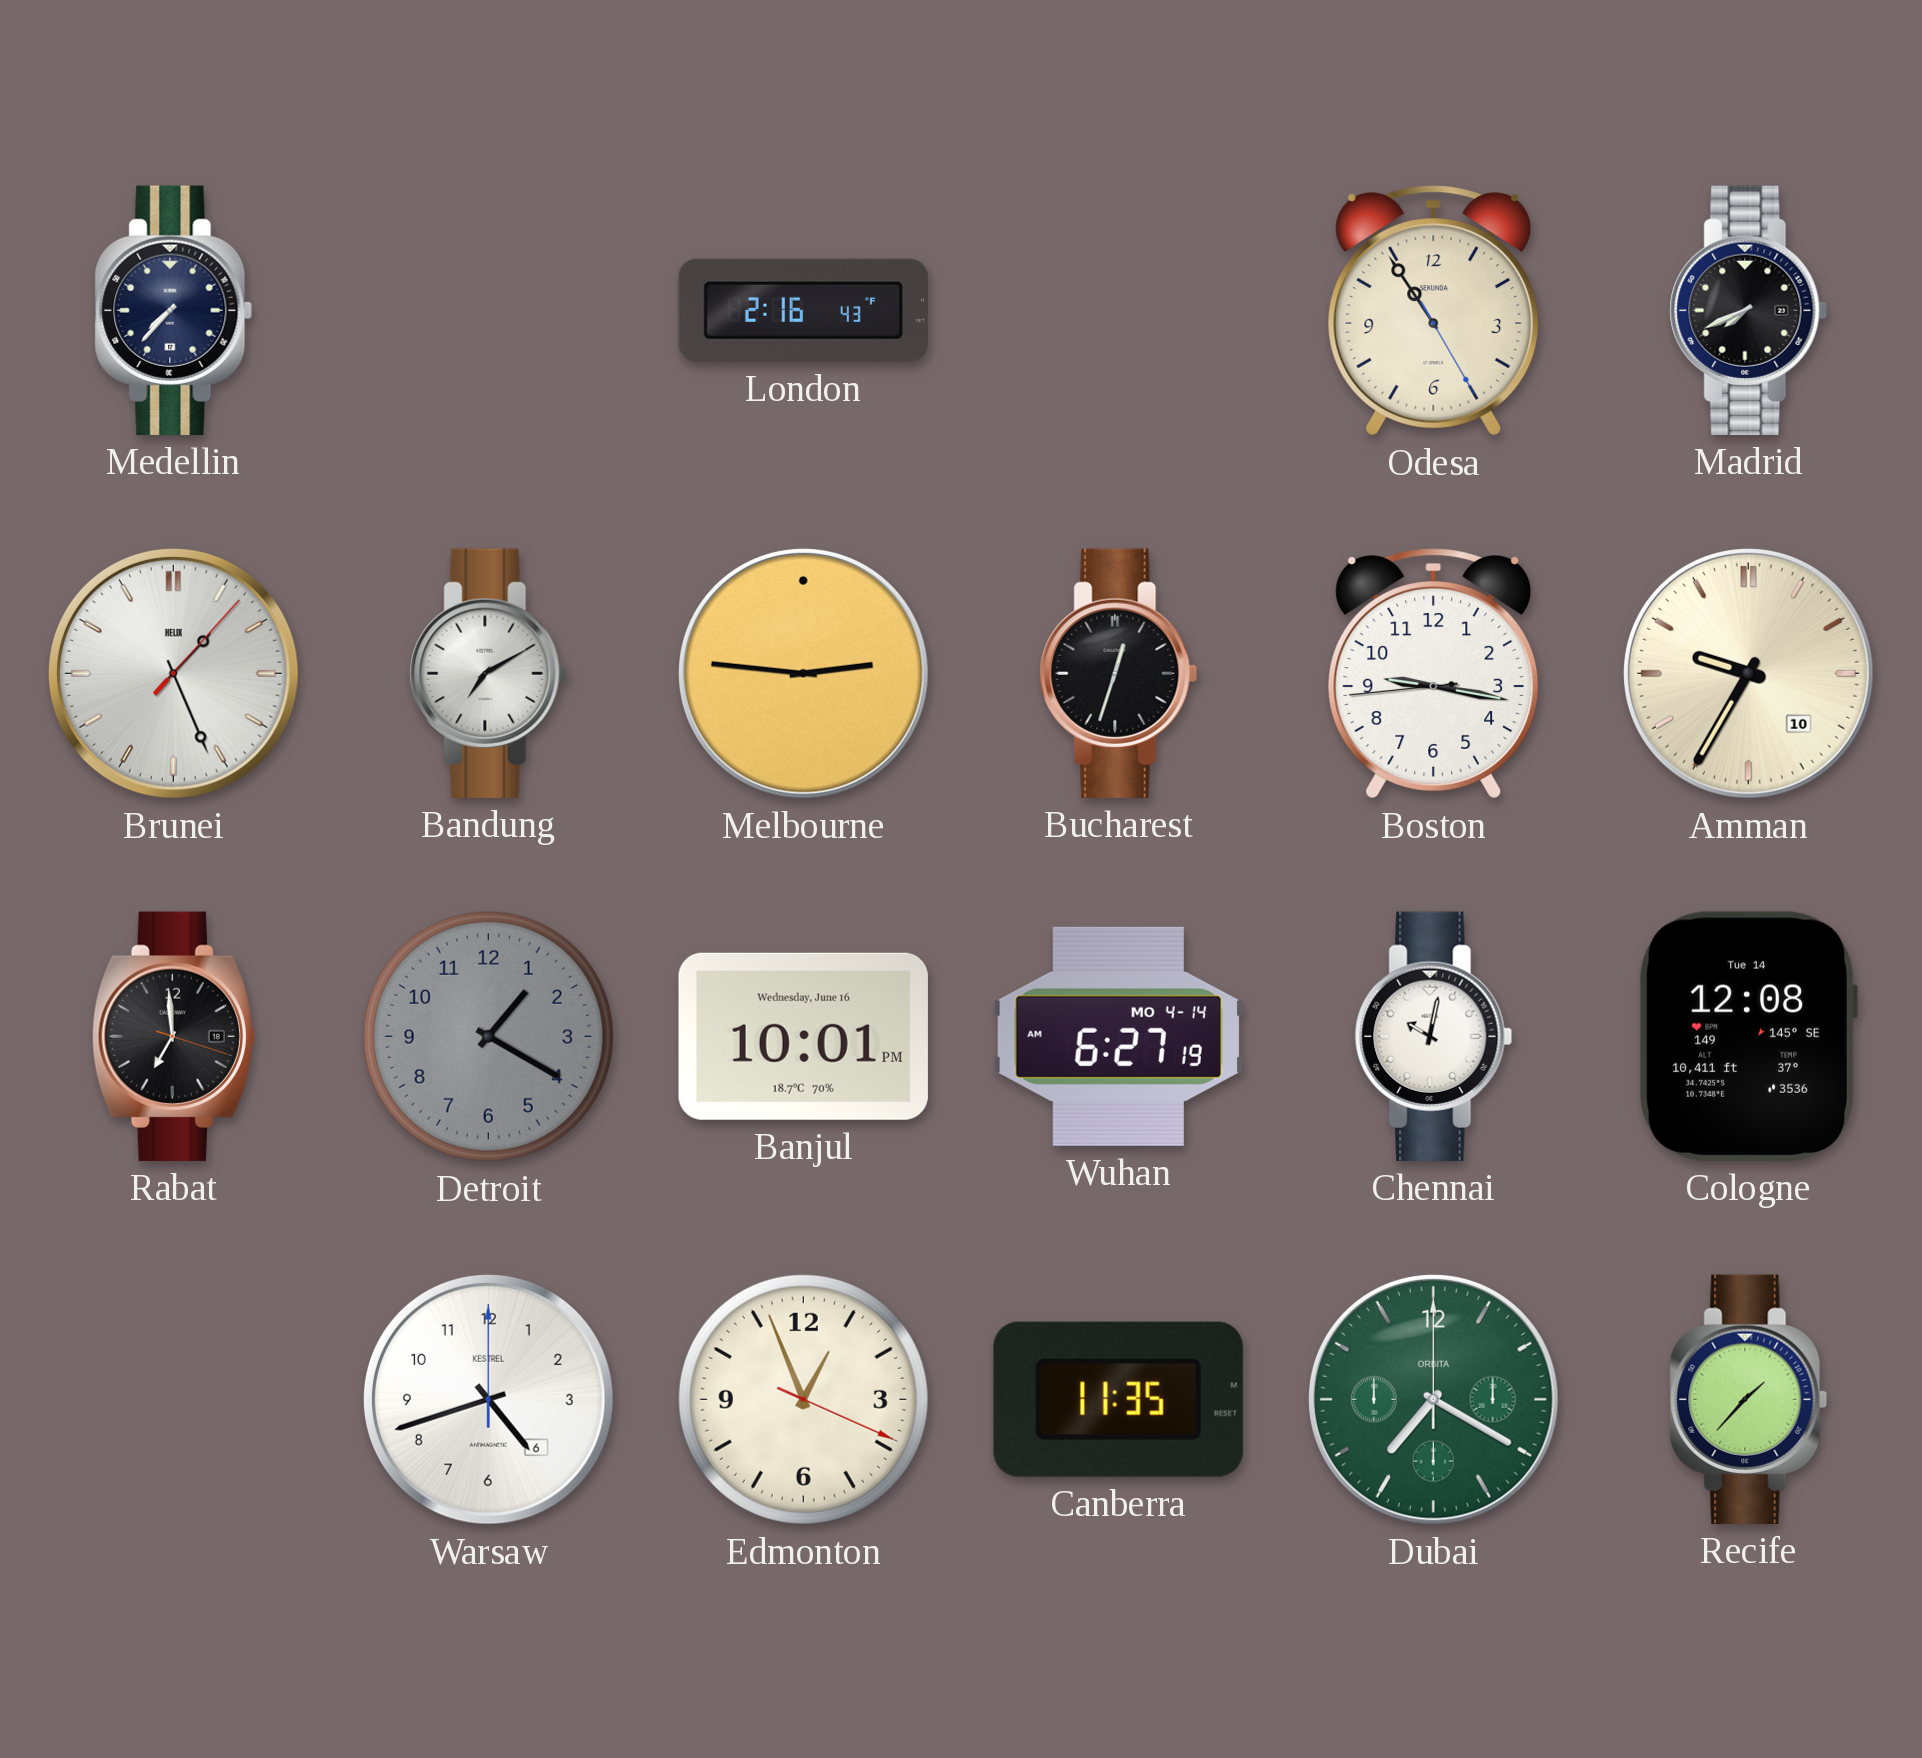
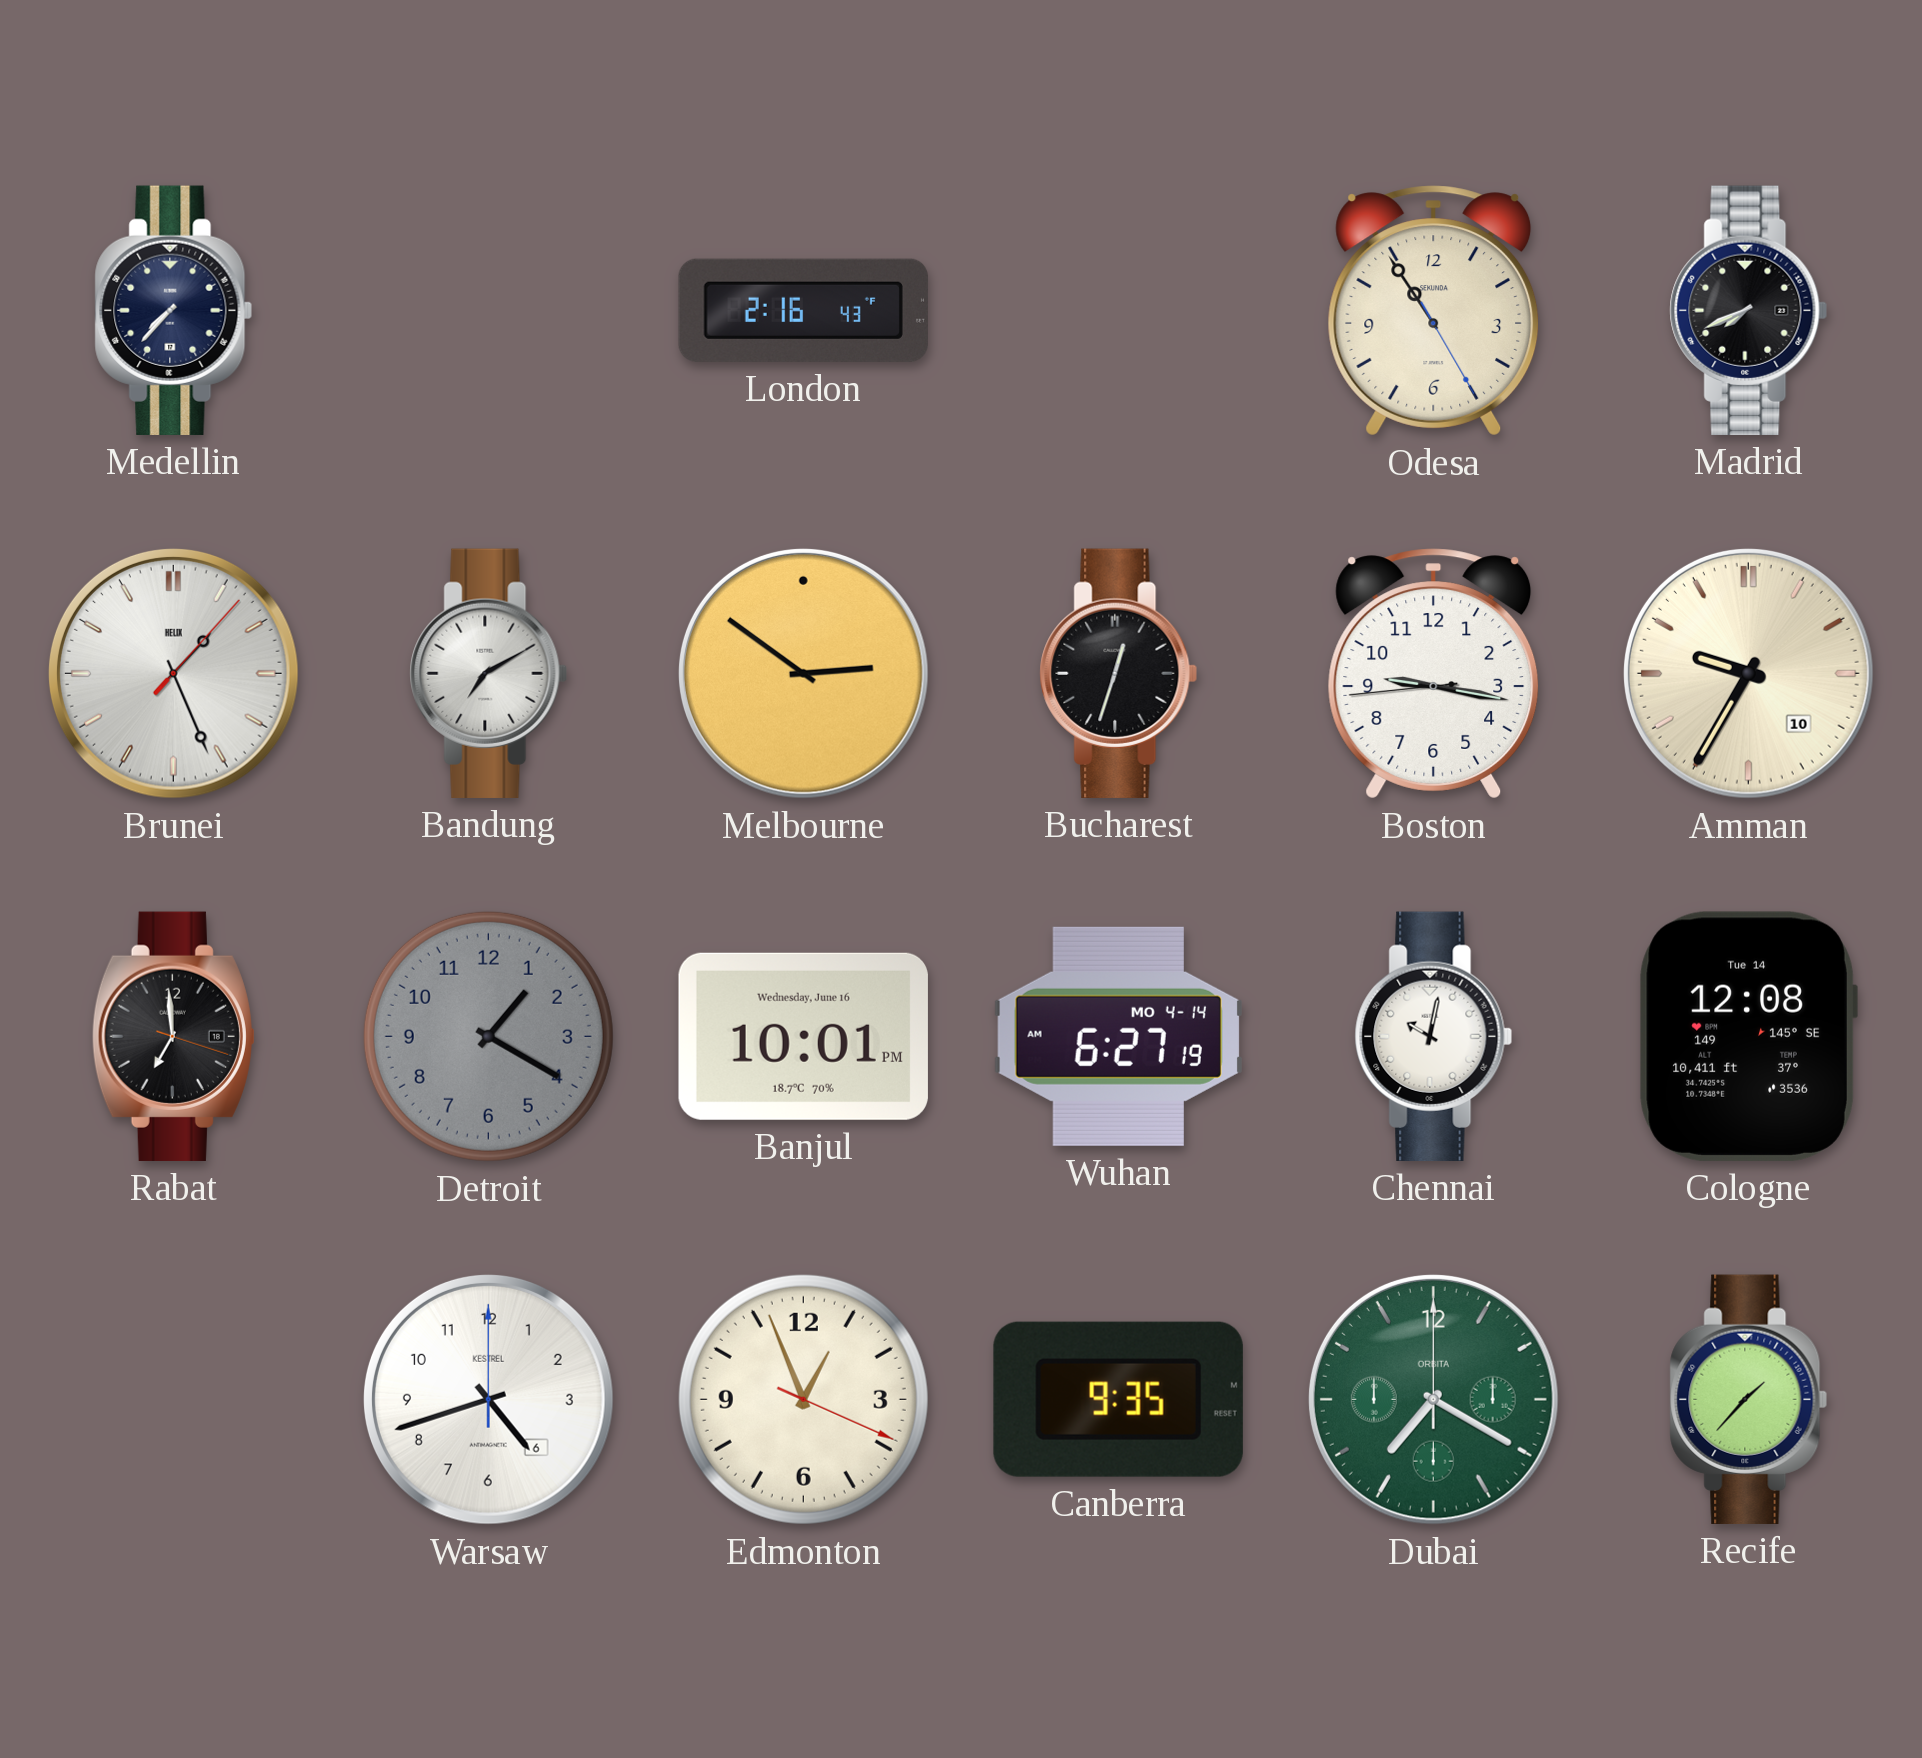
Melbourne: 2:46 -> 2:51
Canberra: 11:35 -> 9:35
